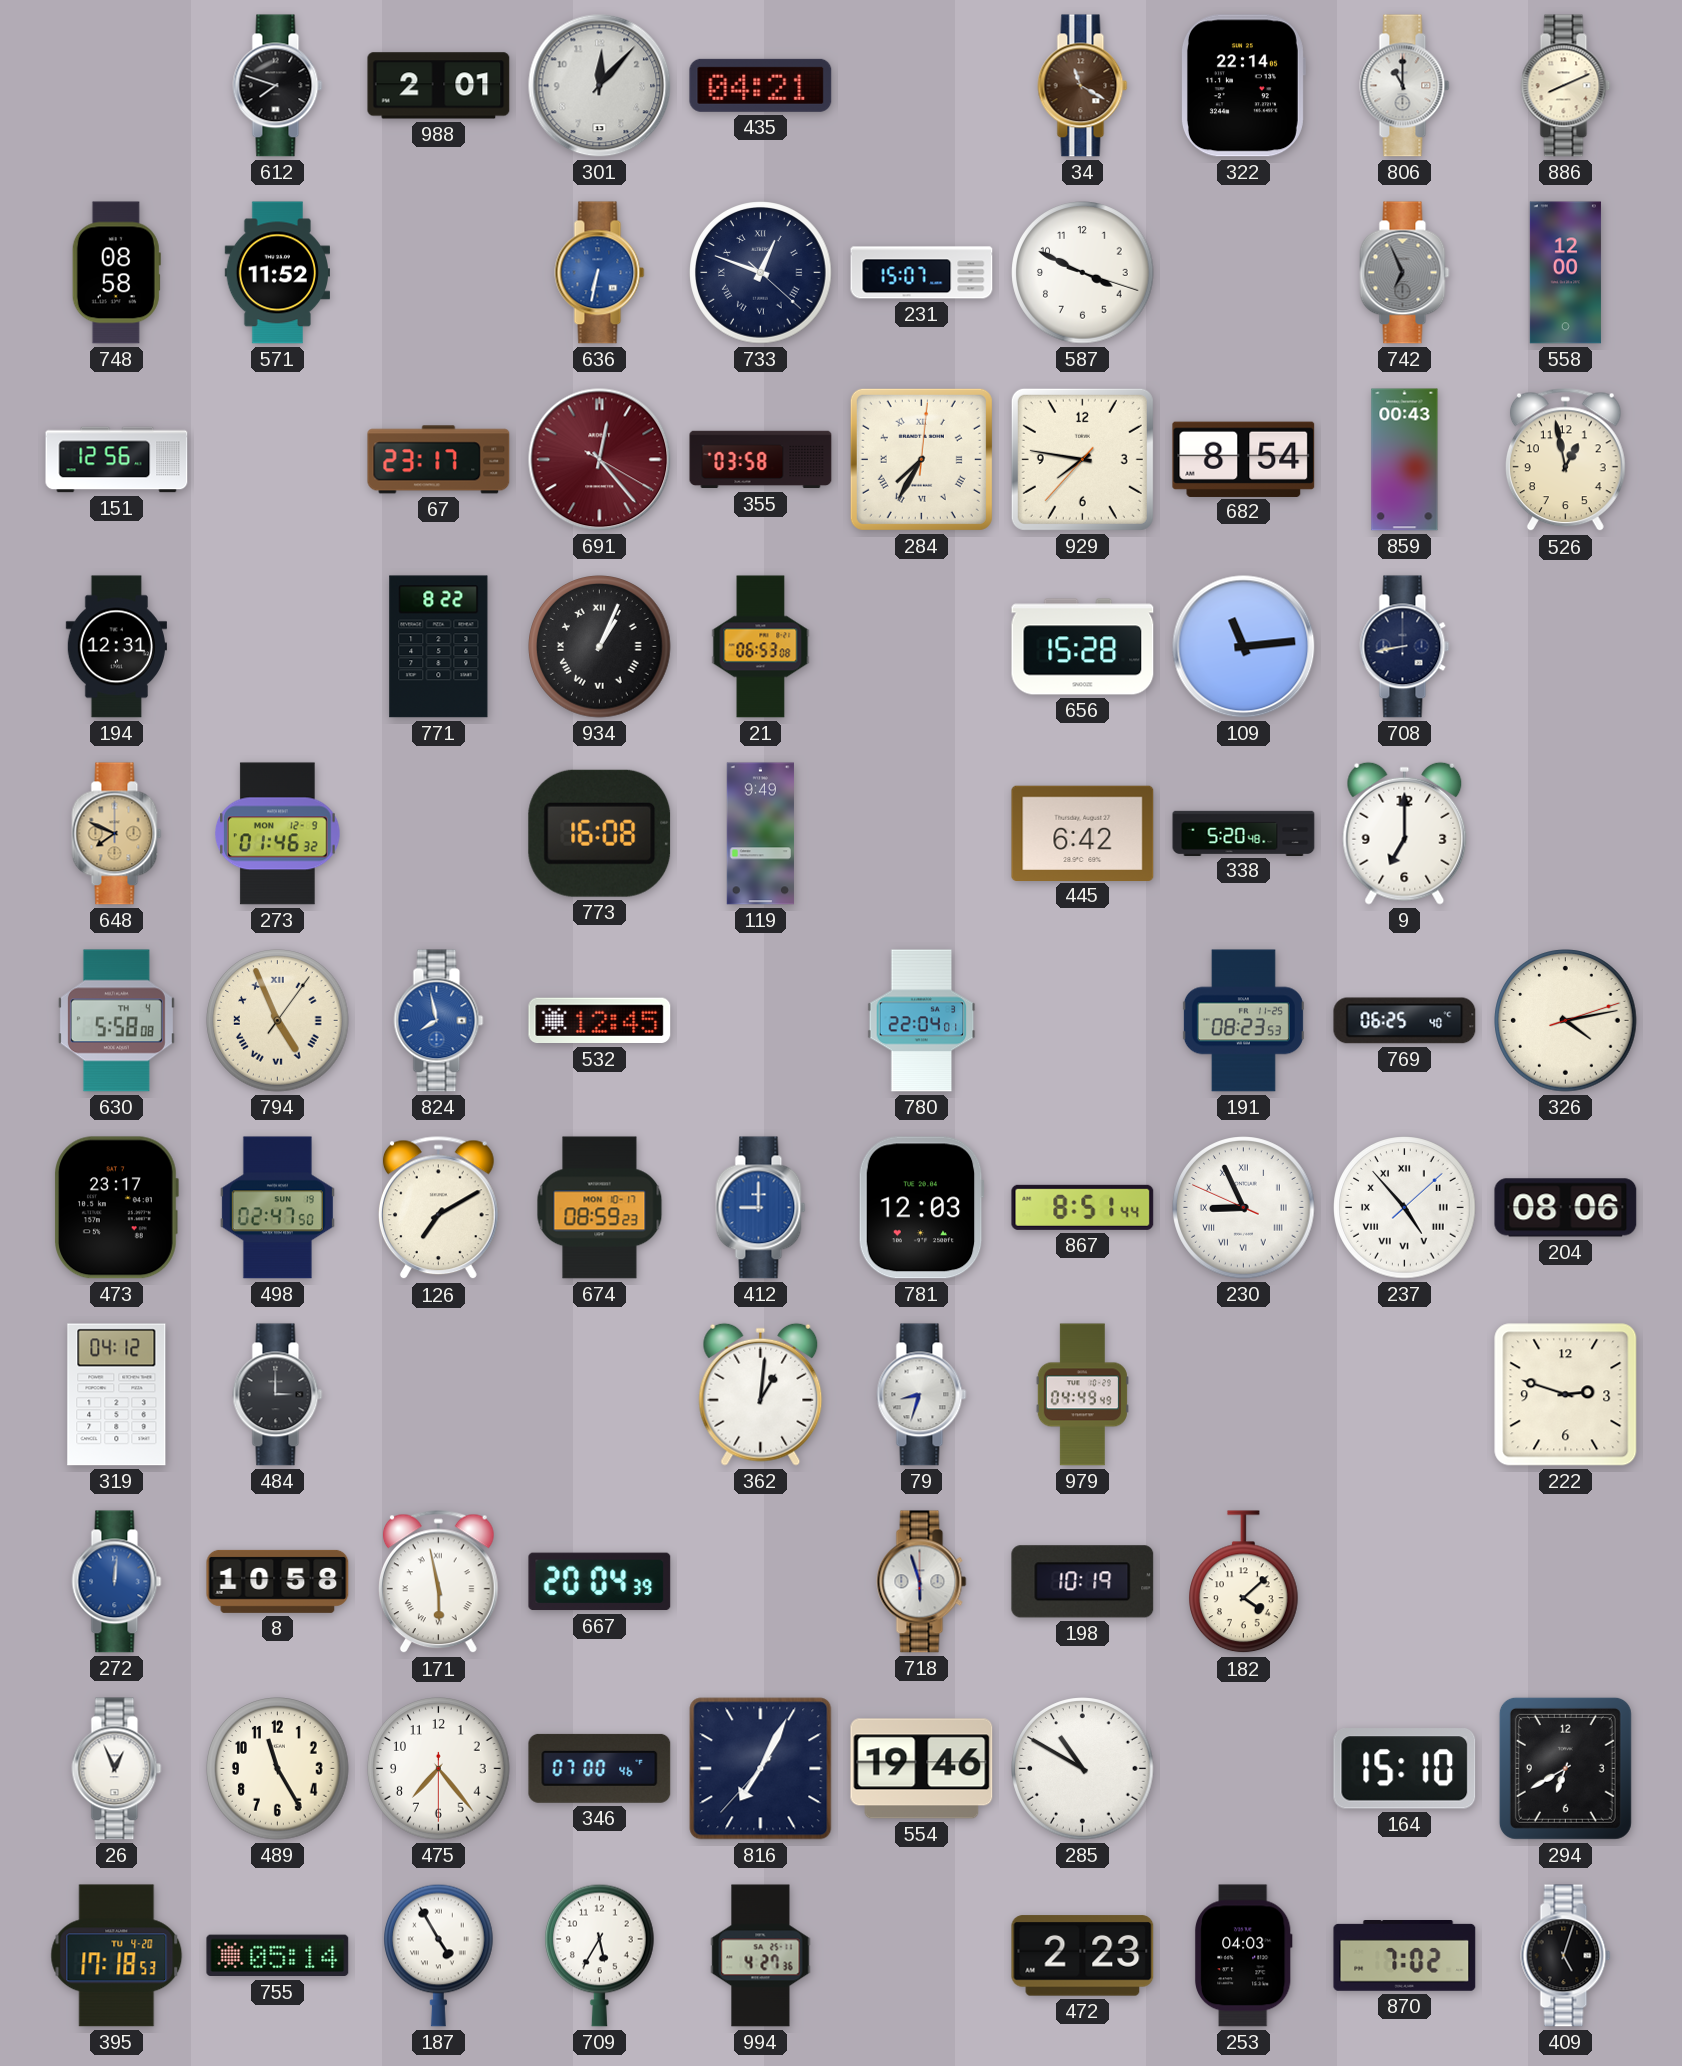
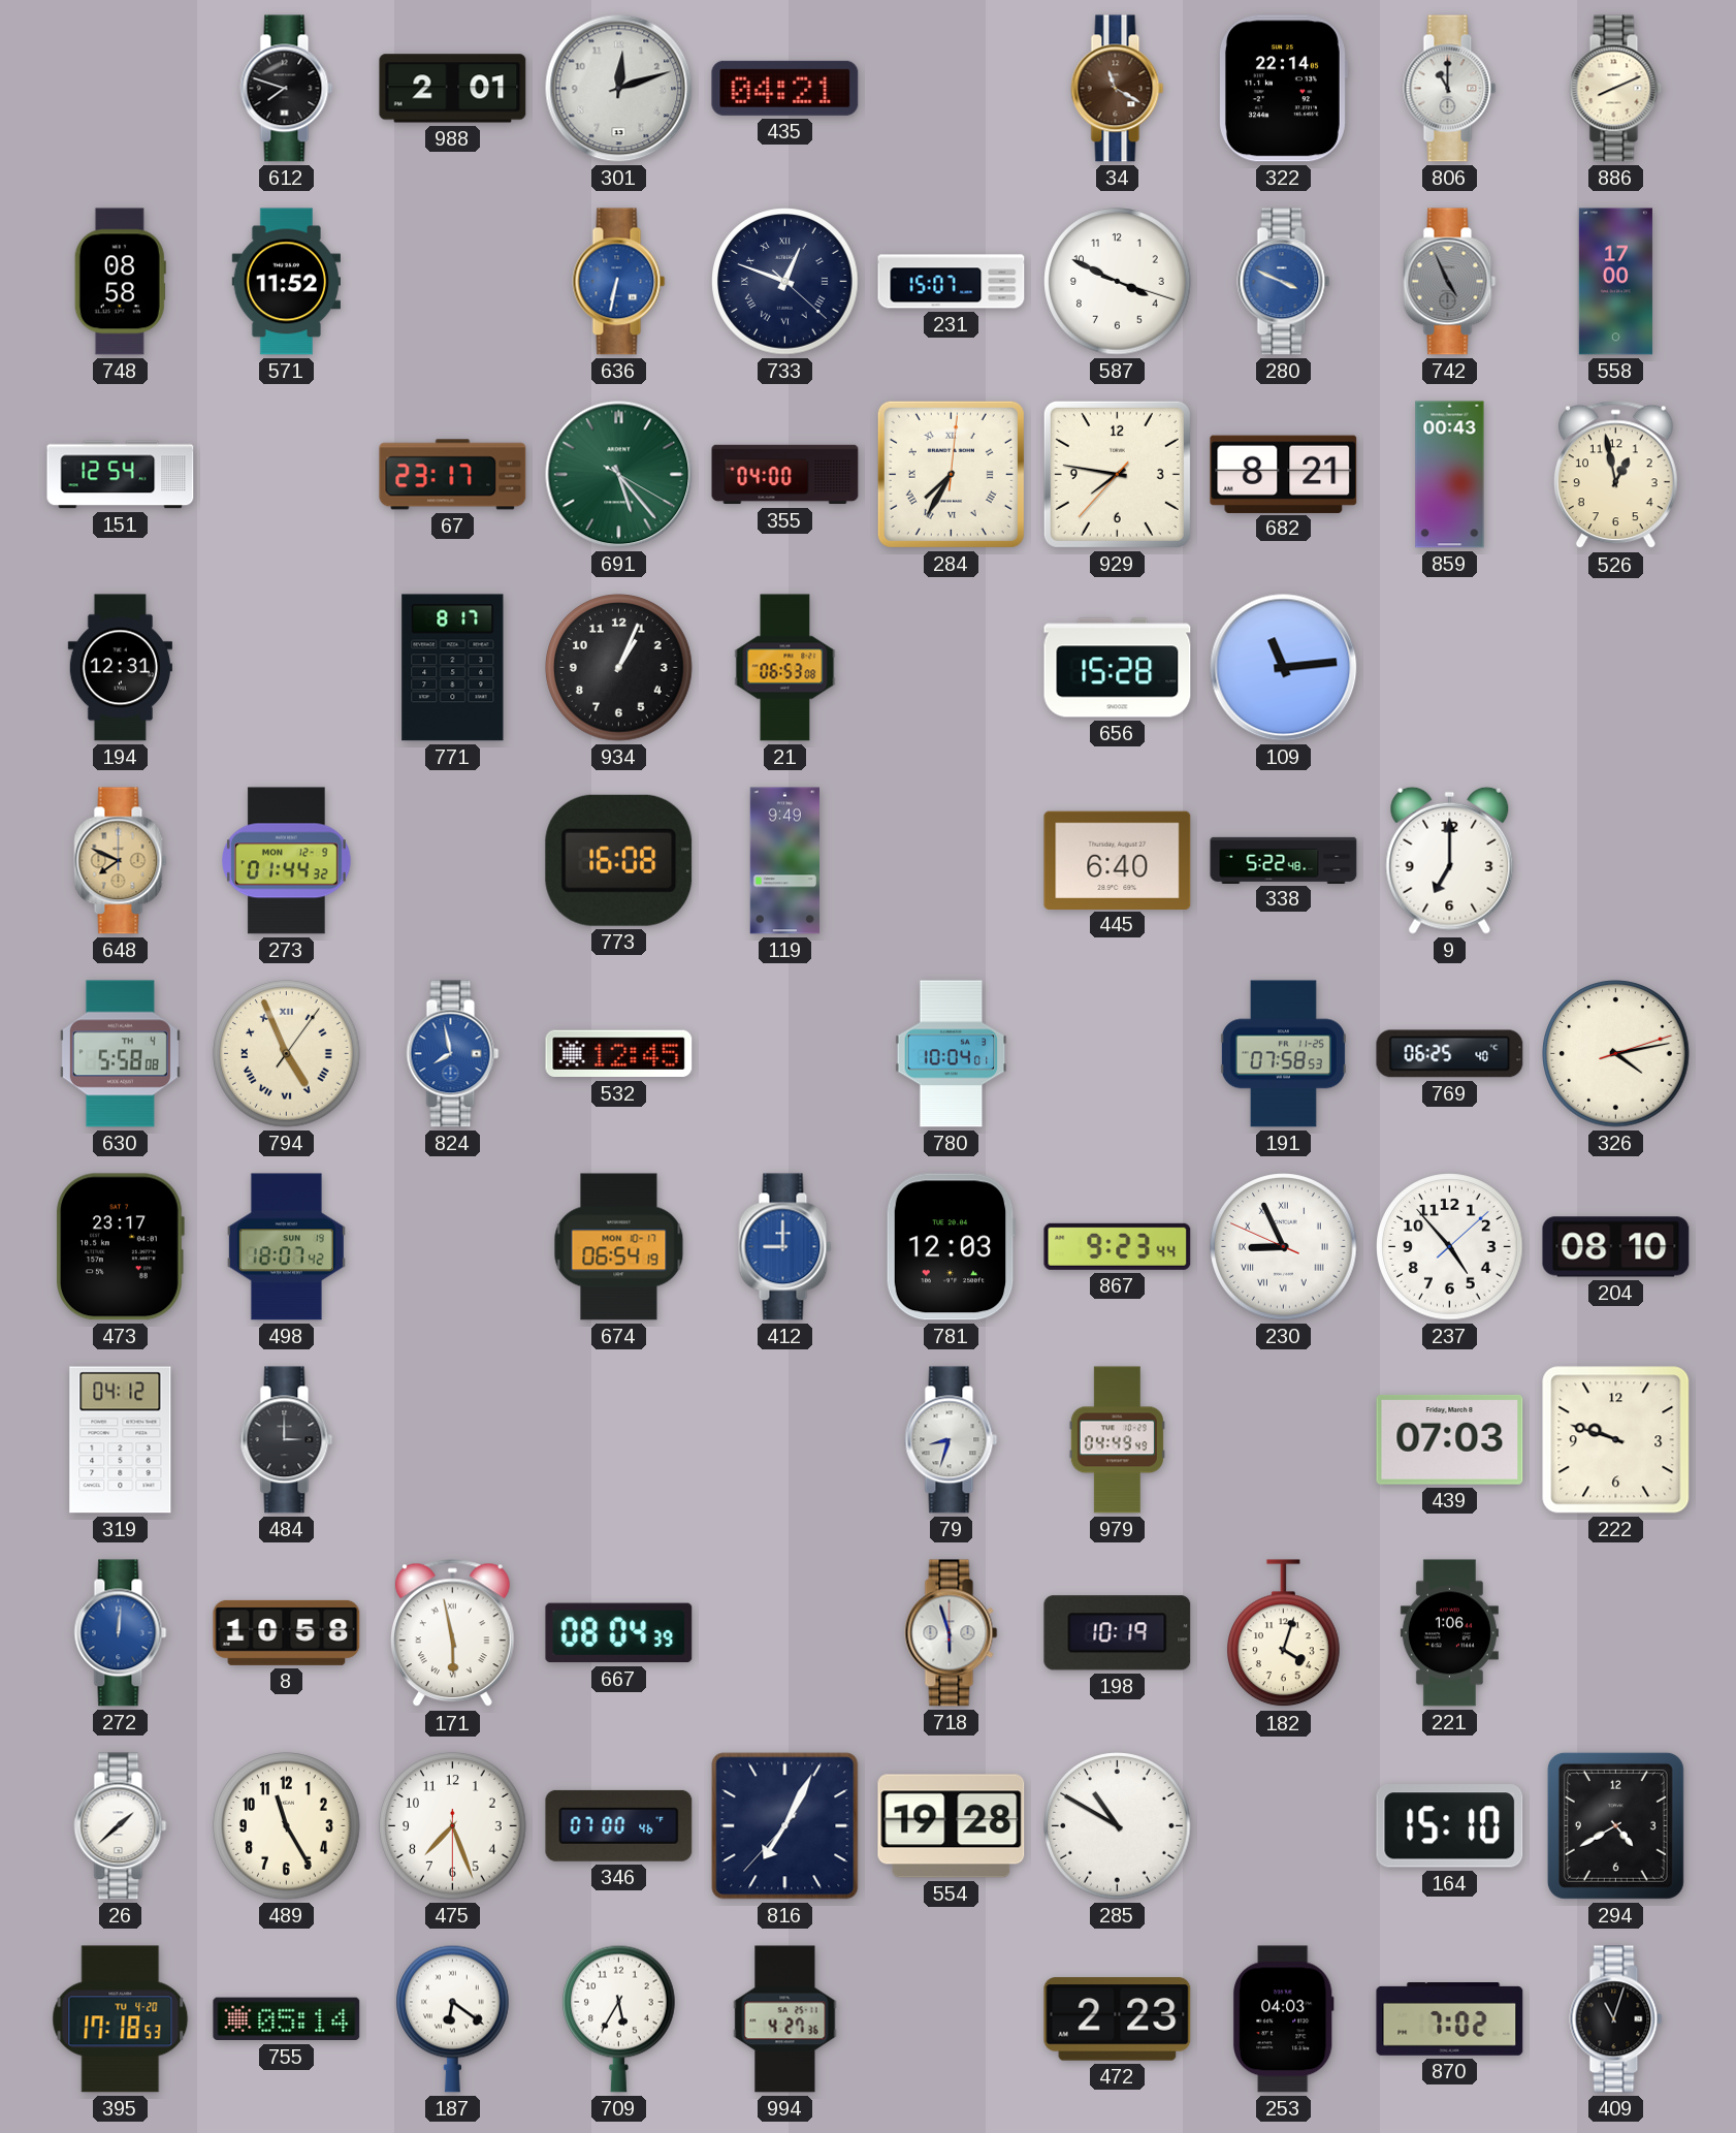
301: 12:07 -> 12:12
280: none -> 3:49
742: 6:56 -> 4:56
558: 12:00 -> 17:00
151: 12:56 -> 12:54
691: 12:23 -> 5:23
691 dial: burgundy -> green
355: 03:58 -> 04:00
682: 8:54 -> 8:21
771: 8:22 -> 8:17
934 numerals: Roman -> Arabic
708: 8:43 -> none
273: 01:46 -> 01:44
445: 6:42 -> 6:40
338: 5:20 -> 5:22
780: 22:04 -> 10:04
191: 08:23 -> 07:58
498: 02:47 -> 18:07
126: 7:10 -> none
674: 08:59 -> 06:54
867: 8:51 -> 9:23
237 numerals: Roman -> Arabic
204: 08:06 -> 08:10
362: 1:01 -> none
439: none -> 07:03
222: 2:48 -> 9:48
667: 20:04 -> 08:04
182: 4:08 -> 4:03
221: none -> 1:06
26: 12:56 -> 1:38
475: 7:23 -> 7:26
554: 19:46 -> 19:28
294: 6:40 -> 4:40
187: 4:55 -> 6:21
409: 5:03 -> 11:03
